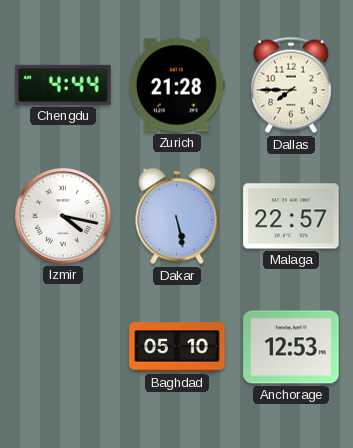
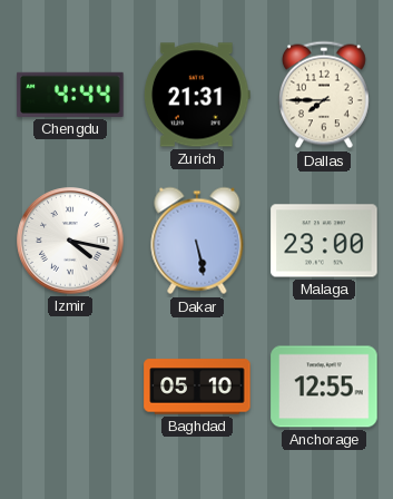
Zurich: 21:28 -> 21:31
Malaga: 22:57 -> 23:00
Anchorage: 12:53 -> 12:55
